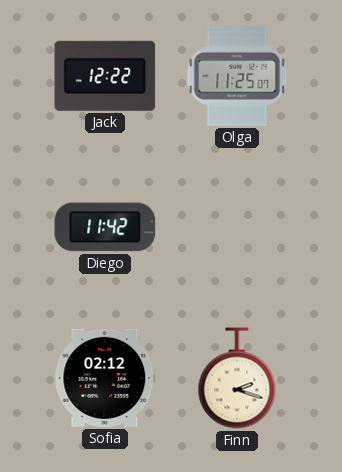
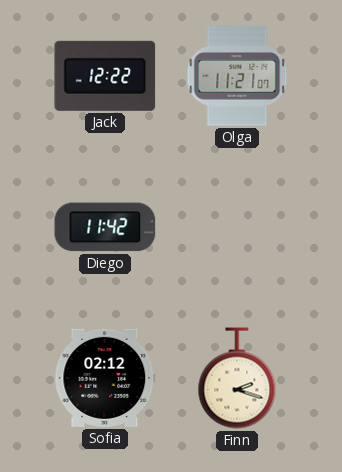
Olga: 11:25 -> 11:21
